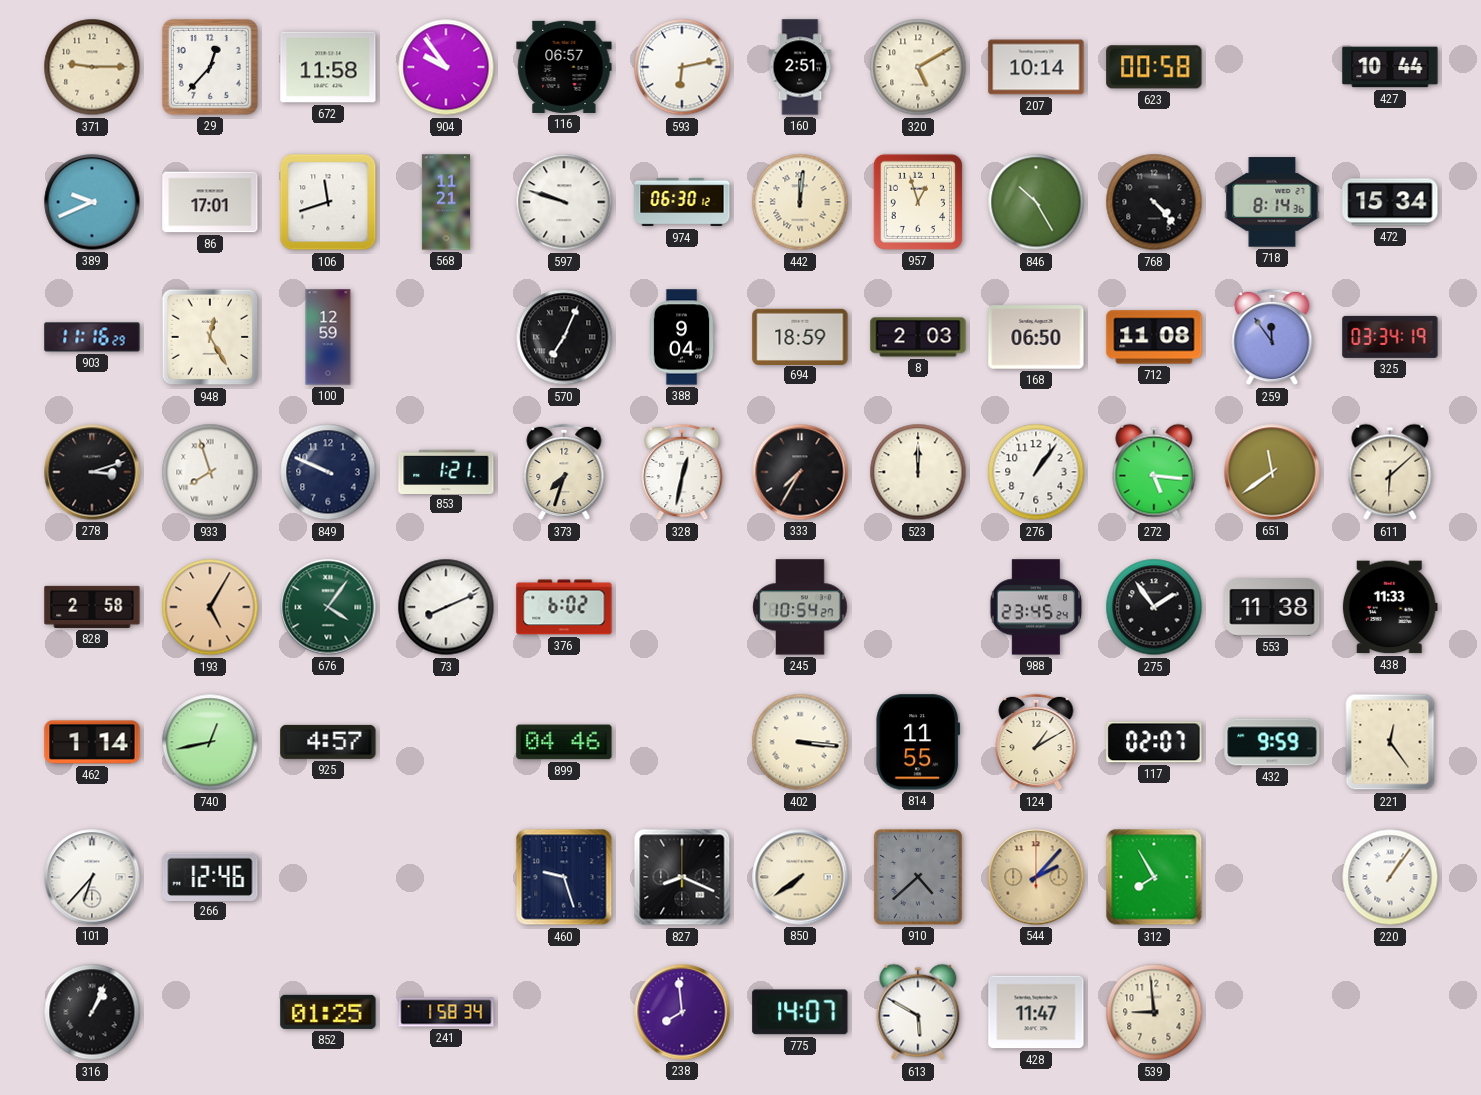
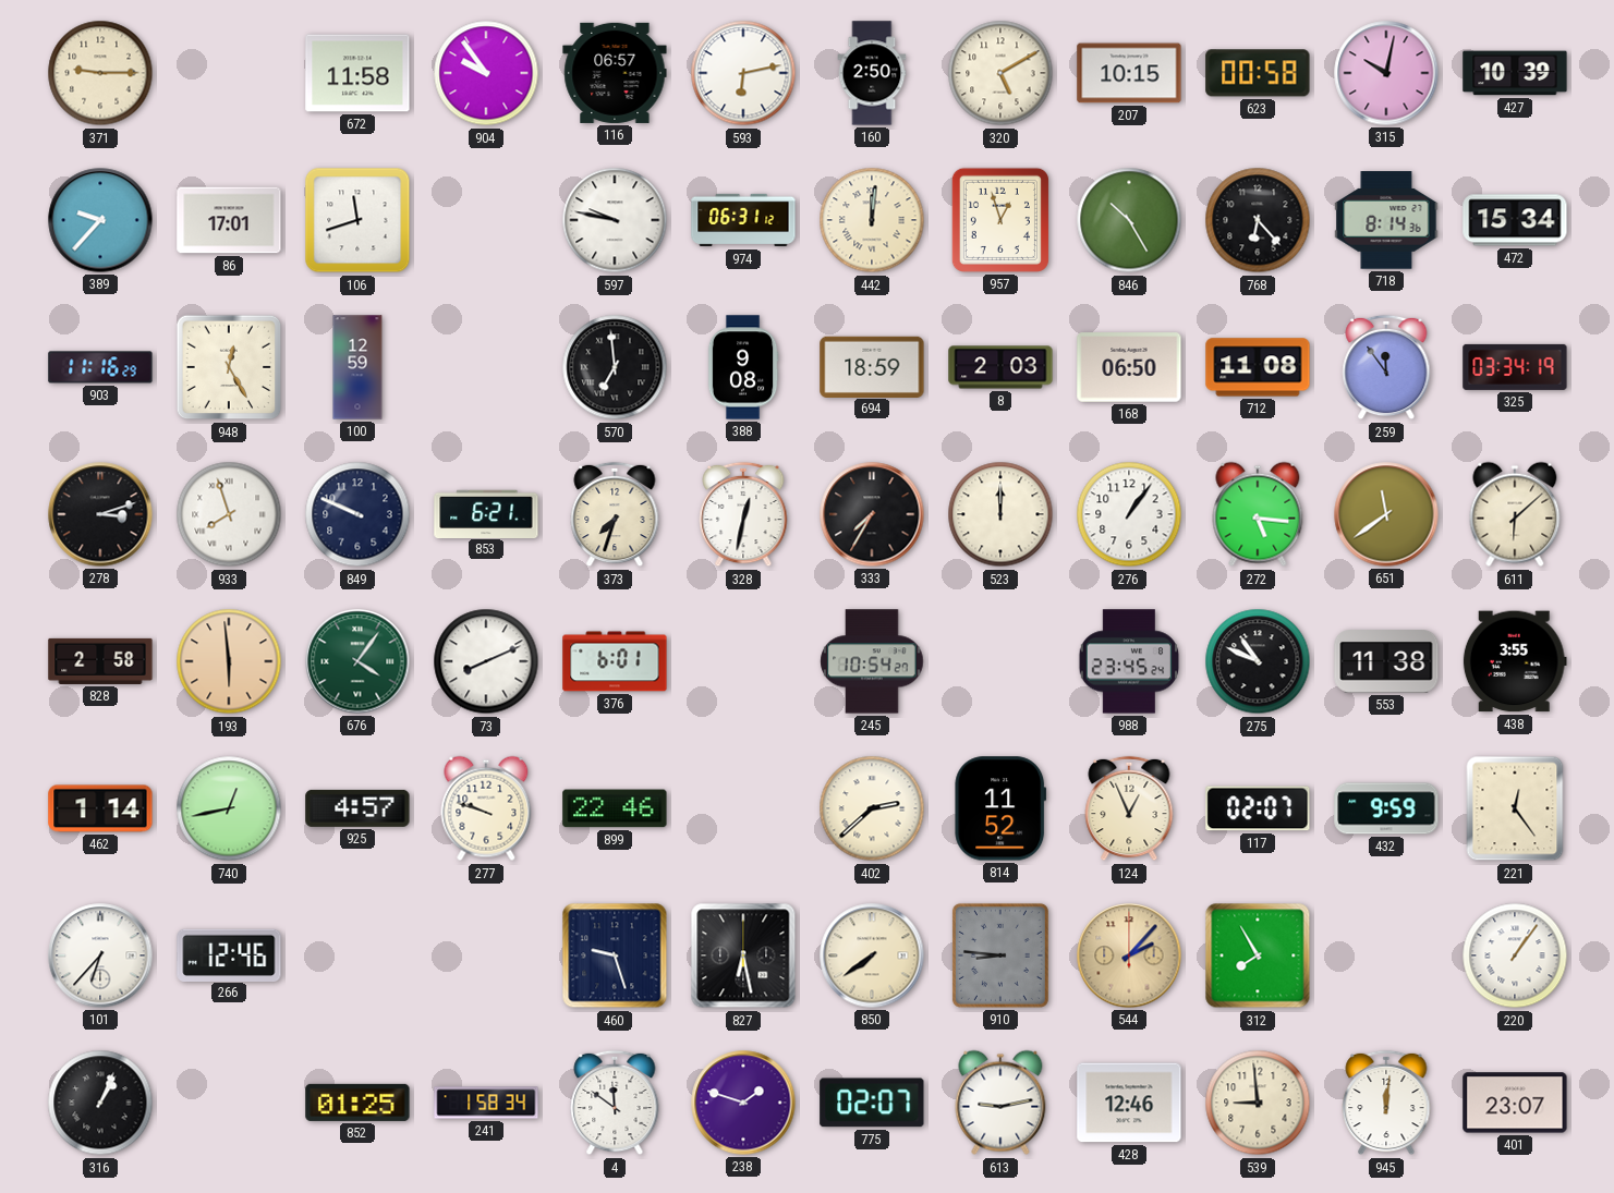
29: 12:37 -> none
160: 2:51 -> 2:50
207: 10:14 -> 10:15
315: none -> 10:02
427: 10:44 -> 10:39
389: 9:41 -> 9:37
568: 11:21 -> none
597: 9:48 -> 9:47
974: 06:30 -> 06:31
768: 4:23 -> 6:23
570: 7:04 -> 6:59
388: 9:04 -> 9:08
853: 1:21 -> 6:21
193: 5:05 -> 5:59
376: 6:02 -> 6:01
275: 1:54 -> 10:49
438: 11:33 -> 3:55
277: none -> 9:48
899: 04:46 -> 22:46
402: 3:16 -> 2:38
814: 11:55 -> 11:52
124: 1:10 -> 12:56
827: 8:19 -> 6:28
910: 4:38 -> 8:46
4: none -> 11:51
238: 7:59 -> 1:48
775: 14:07 -> 02:07
613: 5:50 -> 9:13
428: 11:47 -> 12:46
945: none -> 12:01
401: none -> 23:07
